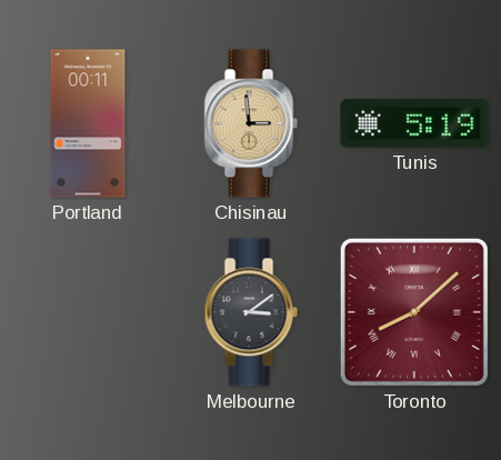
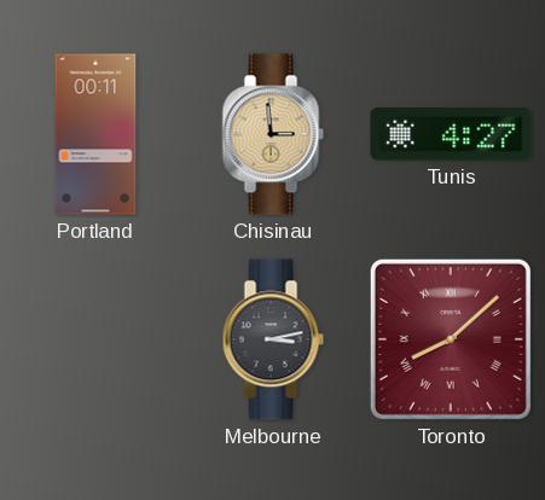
Tunis: 5:19 -> 4:27
Melbourne: 3:09 -> 3:13
